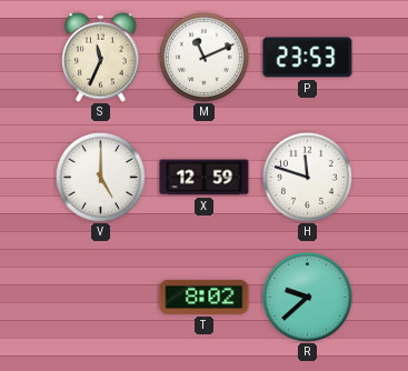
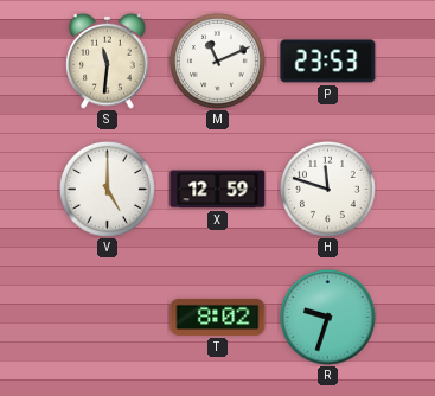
S: 11:34 -> 11:31
R: 9:38 -> 9:33
